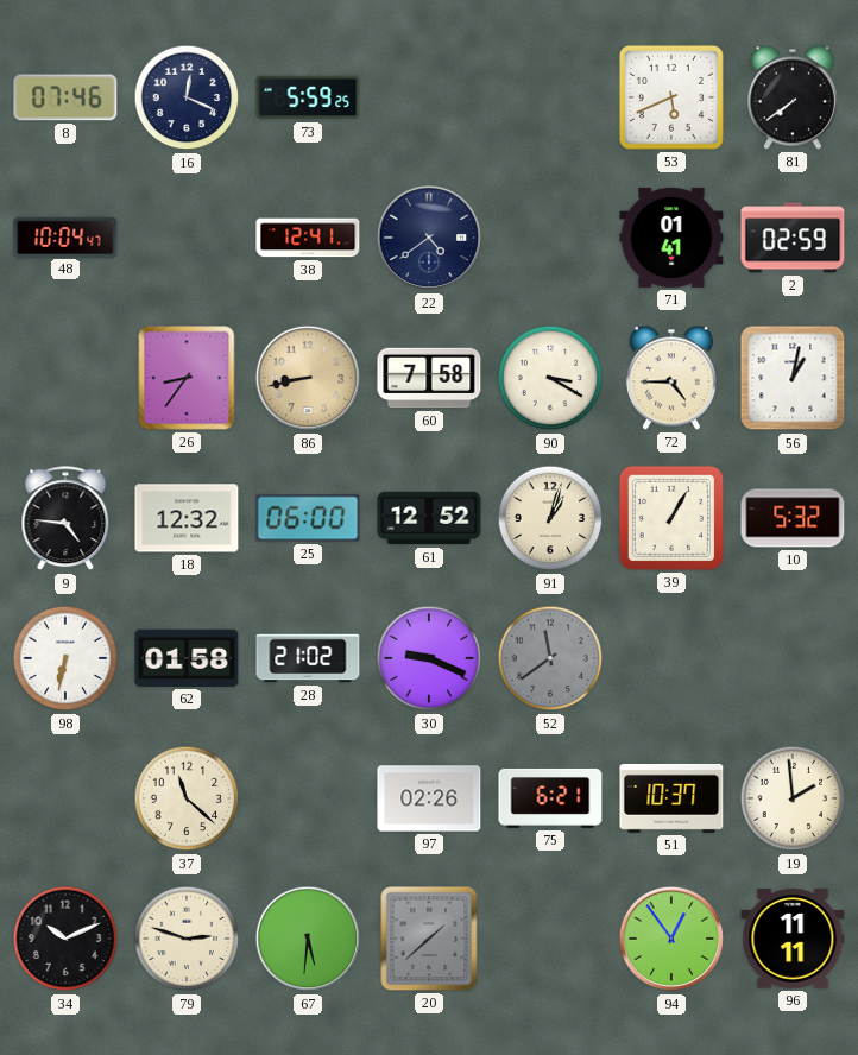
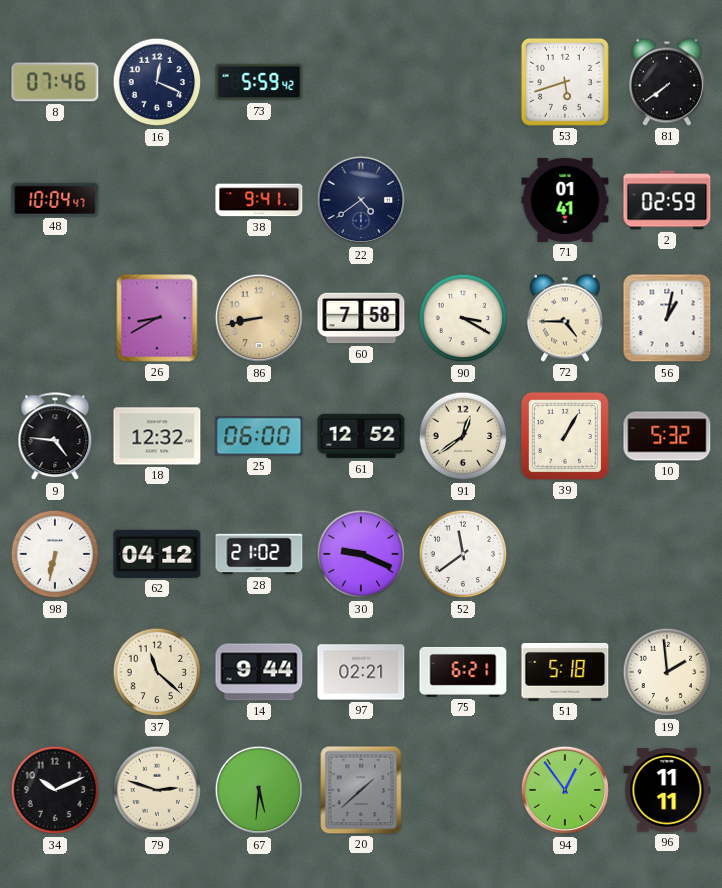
73: 5:59:25 -> 5:59:42
53: 5:41 -> 5:42
38: 12:41 -> 9:41
26: 8:36 -> 8:40
91: 1:03 -> 12:39
62: 01:58 -> 04:12
52 dial: grey -> white
14: none -> 9:44
97: 02:26 -> 02:21
51: 10:37 -> 5:18
